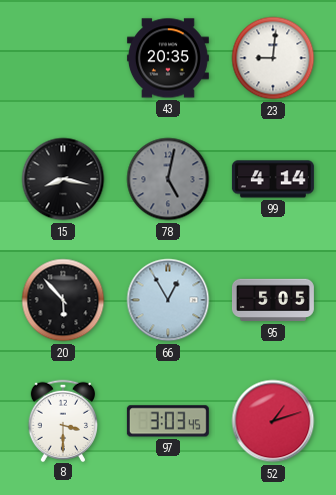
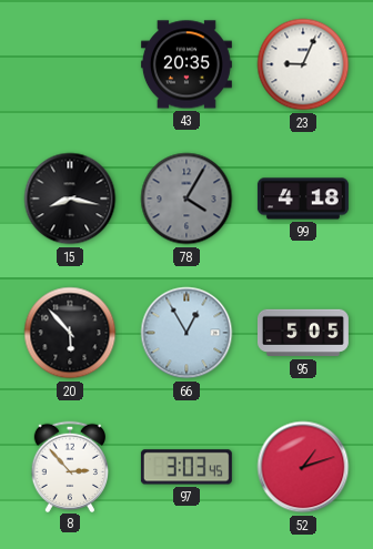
23: 9:01 -> 9:04
78: 5:02 -> 4:05
99: 4:14 -> 4:18
8: 3:30 -> 2:53
